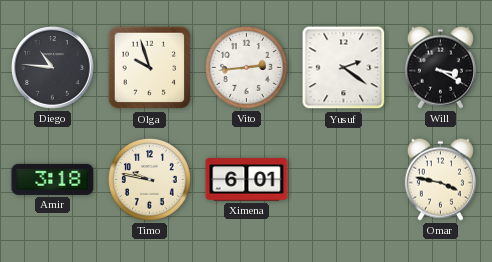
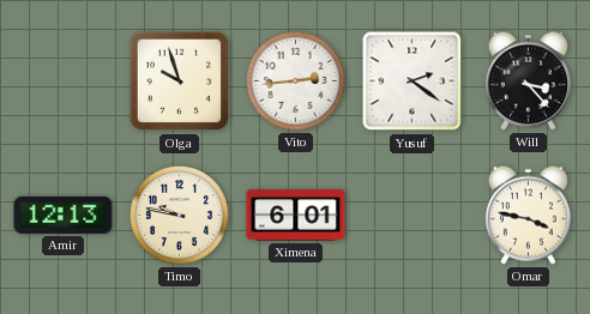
Diego: 10:46 -> none
Will: 3:20 -> 3:23
Amir: 3:18 -> 12:13
